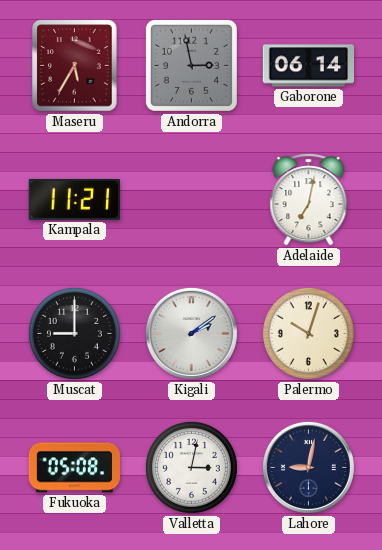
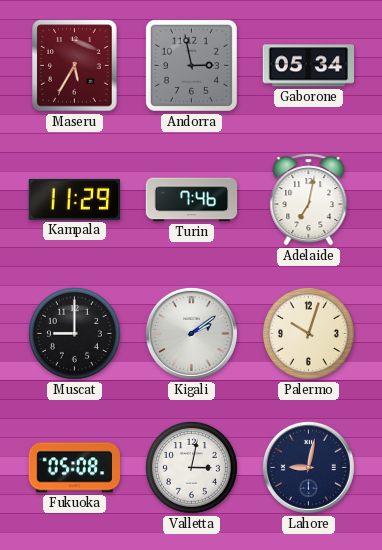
Gaborone: 06:14 -> 05:34
Kampala: 11:21 -> 11:29
Turin: none -> 7:46
